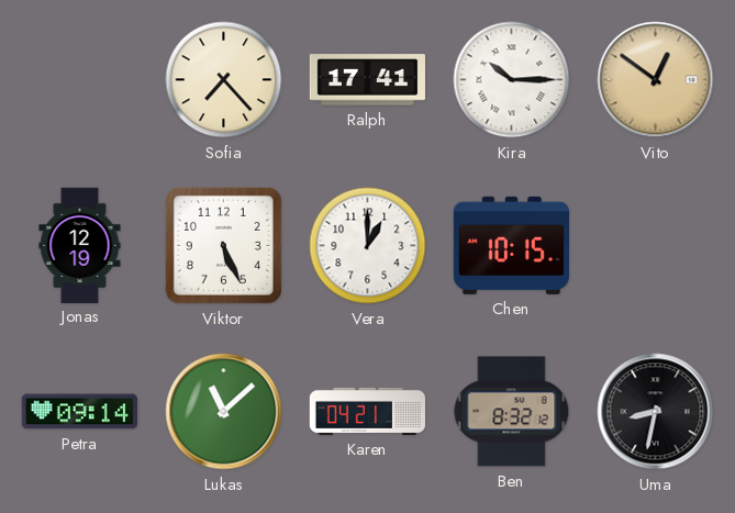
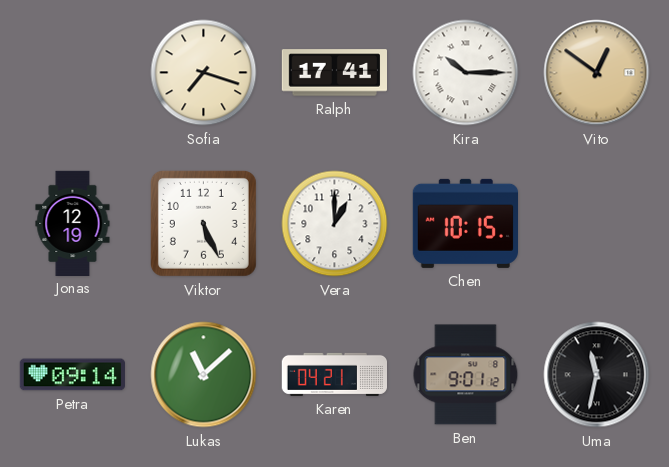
Sofia: 7:23 -> 7:18
Ben: 8:32 -> 9:01
Uma: 8:32 -> 11:32
